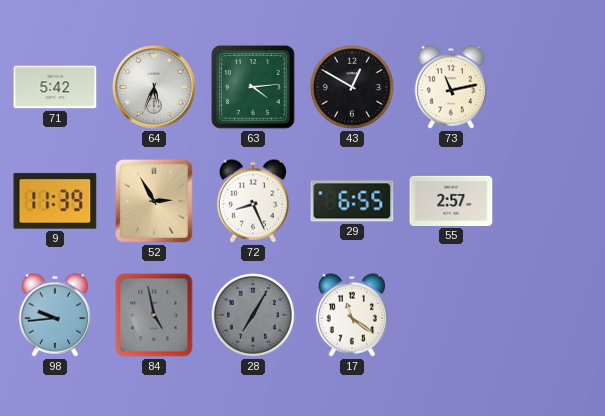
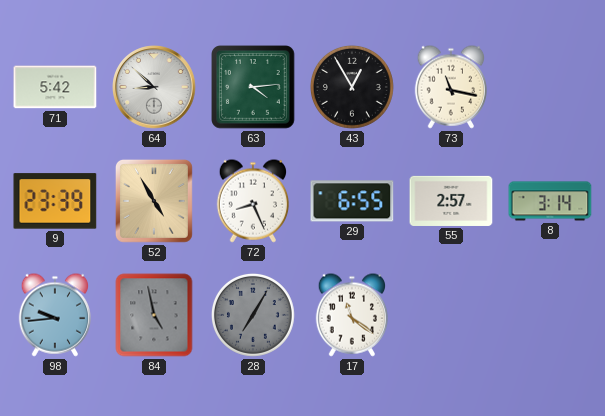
64: 5:34 -> 8:52
43: 12:50 -> 12:55
73: 11:13 -> 11:17
9: 11:39 -> 23:39
52: 2:55 -> 4:55
8: none -> 3:14
